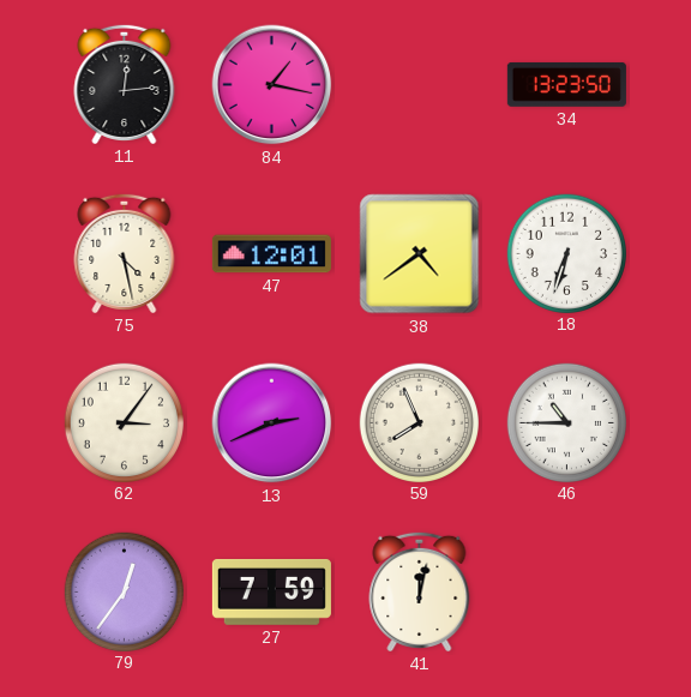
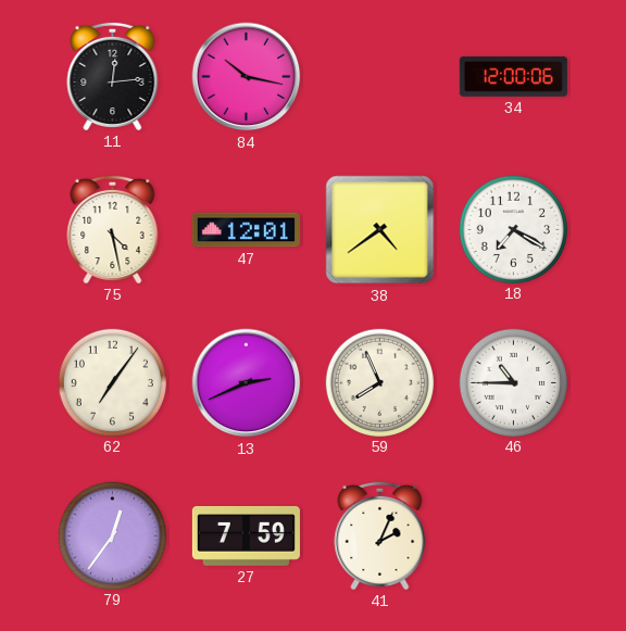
84: 1:17 -> 10:17
34: 13:23 -> 12:00
18: 6:33 -> 7:20
62: 3:06 -> 7:06
41: 12:02 -> 2:04
